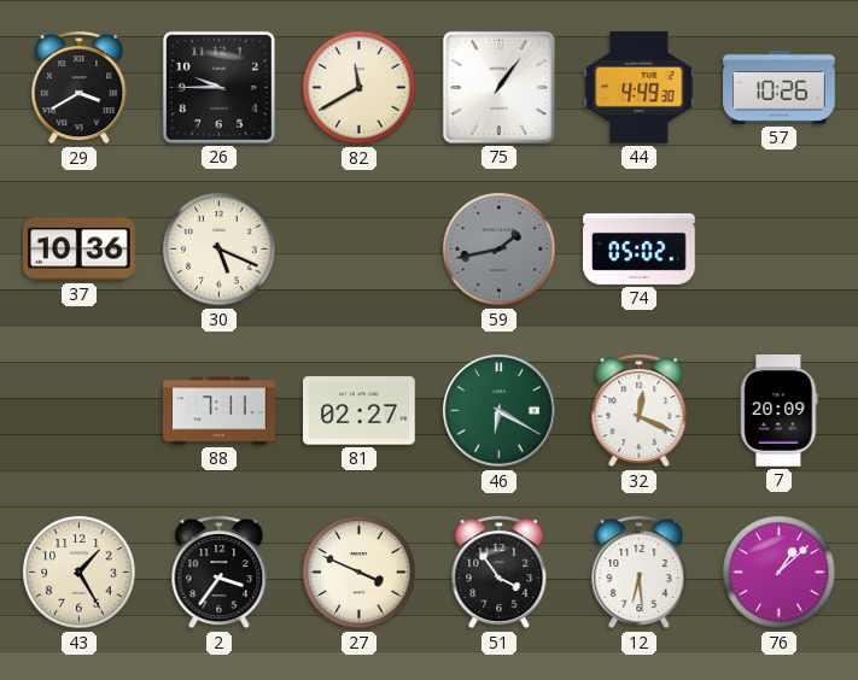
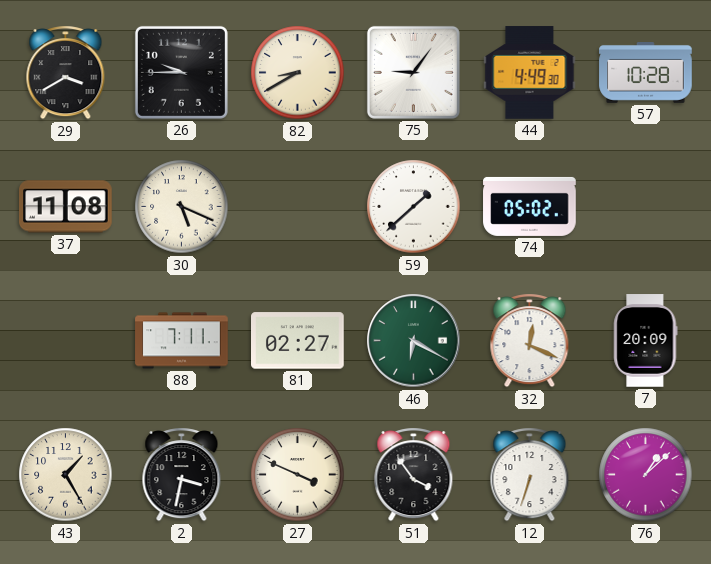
82: 11:40 -> 8:40
75: 1:06 -> 9:06
57: 10:26 -> 10:28
37: 10:36 -> 11:08
59: 1:43 -> 1:38
59 dial: grey -> white
2: 3:36 -> 3:32
12: 6:29 -> 6:33
